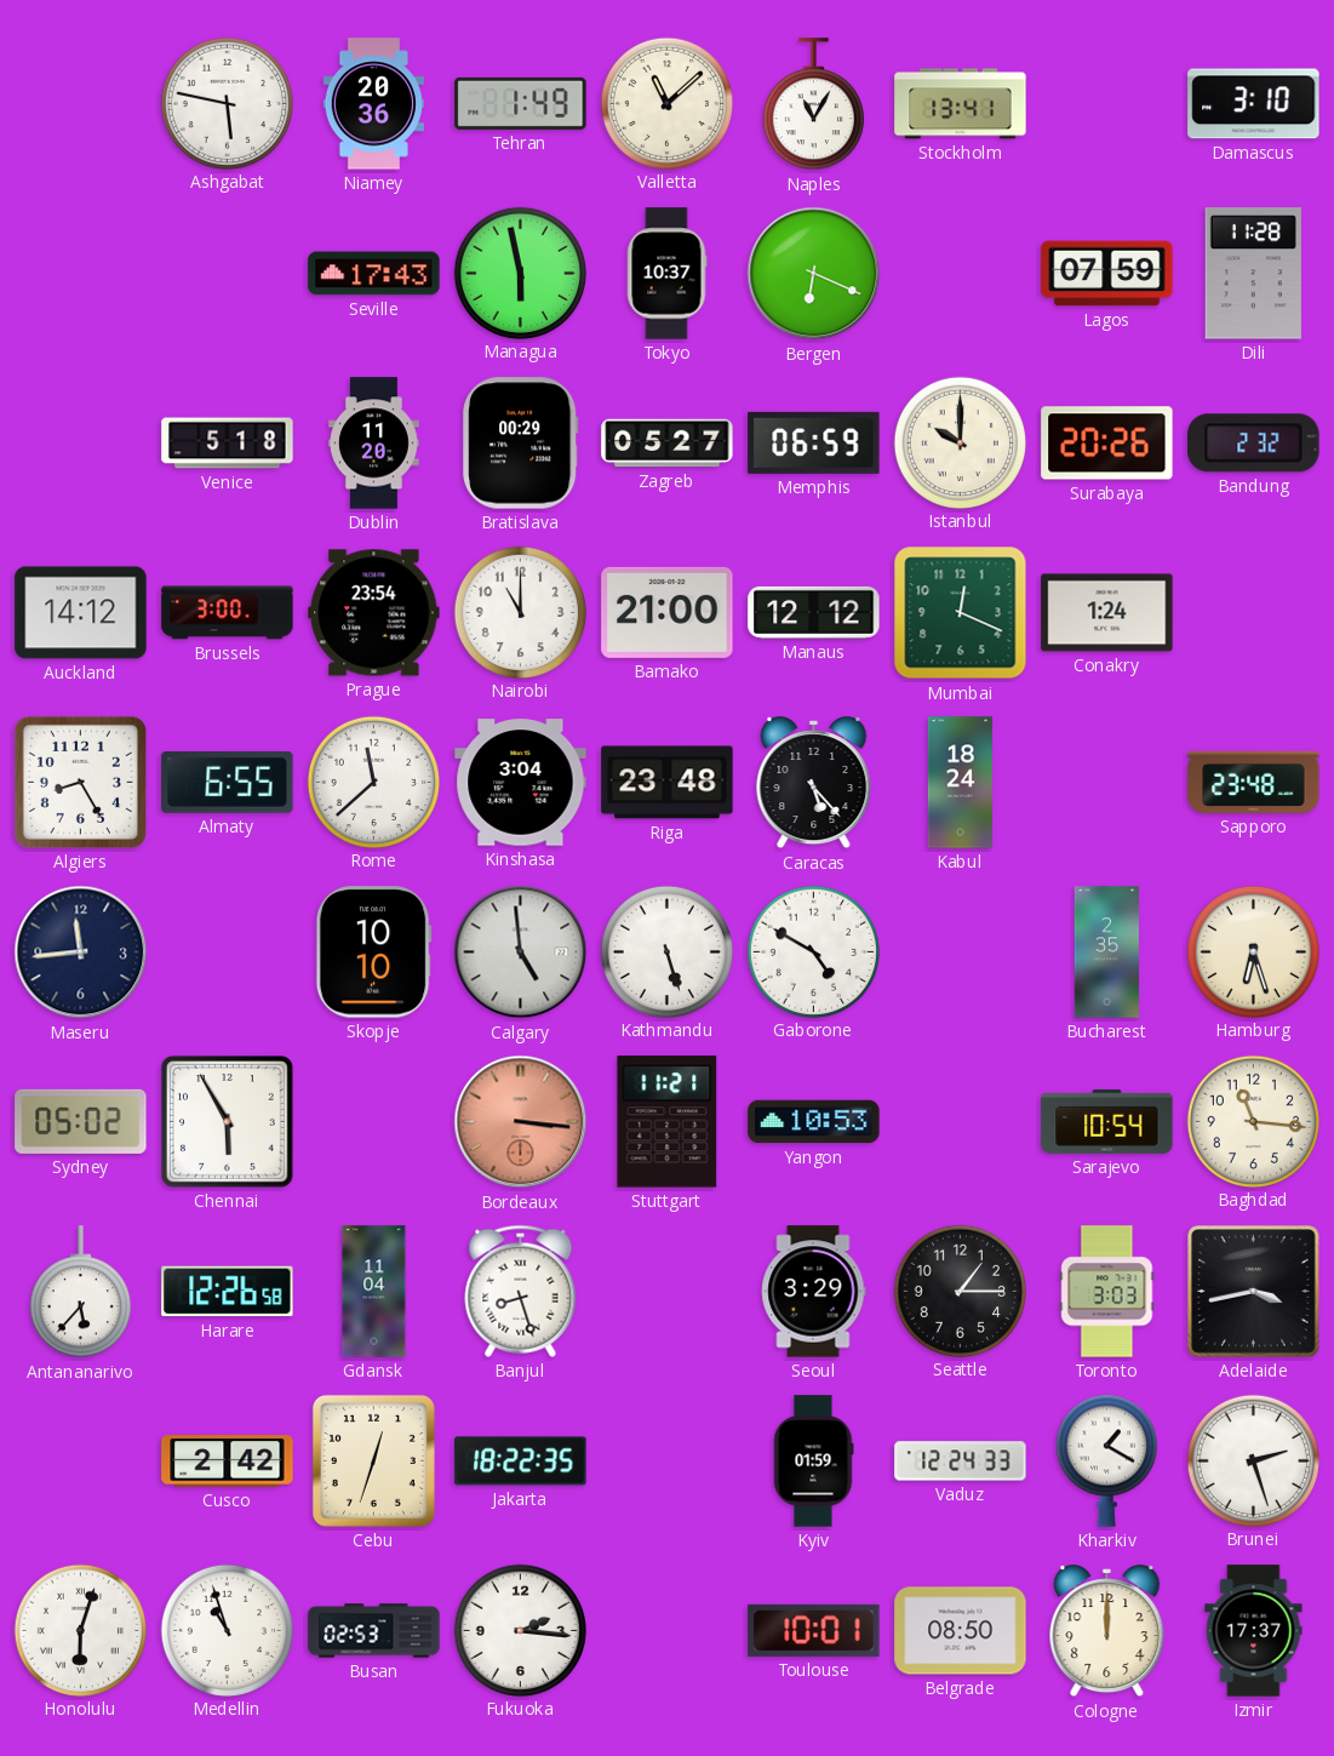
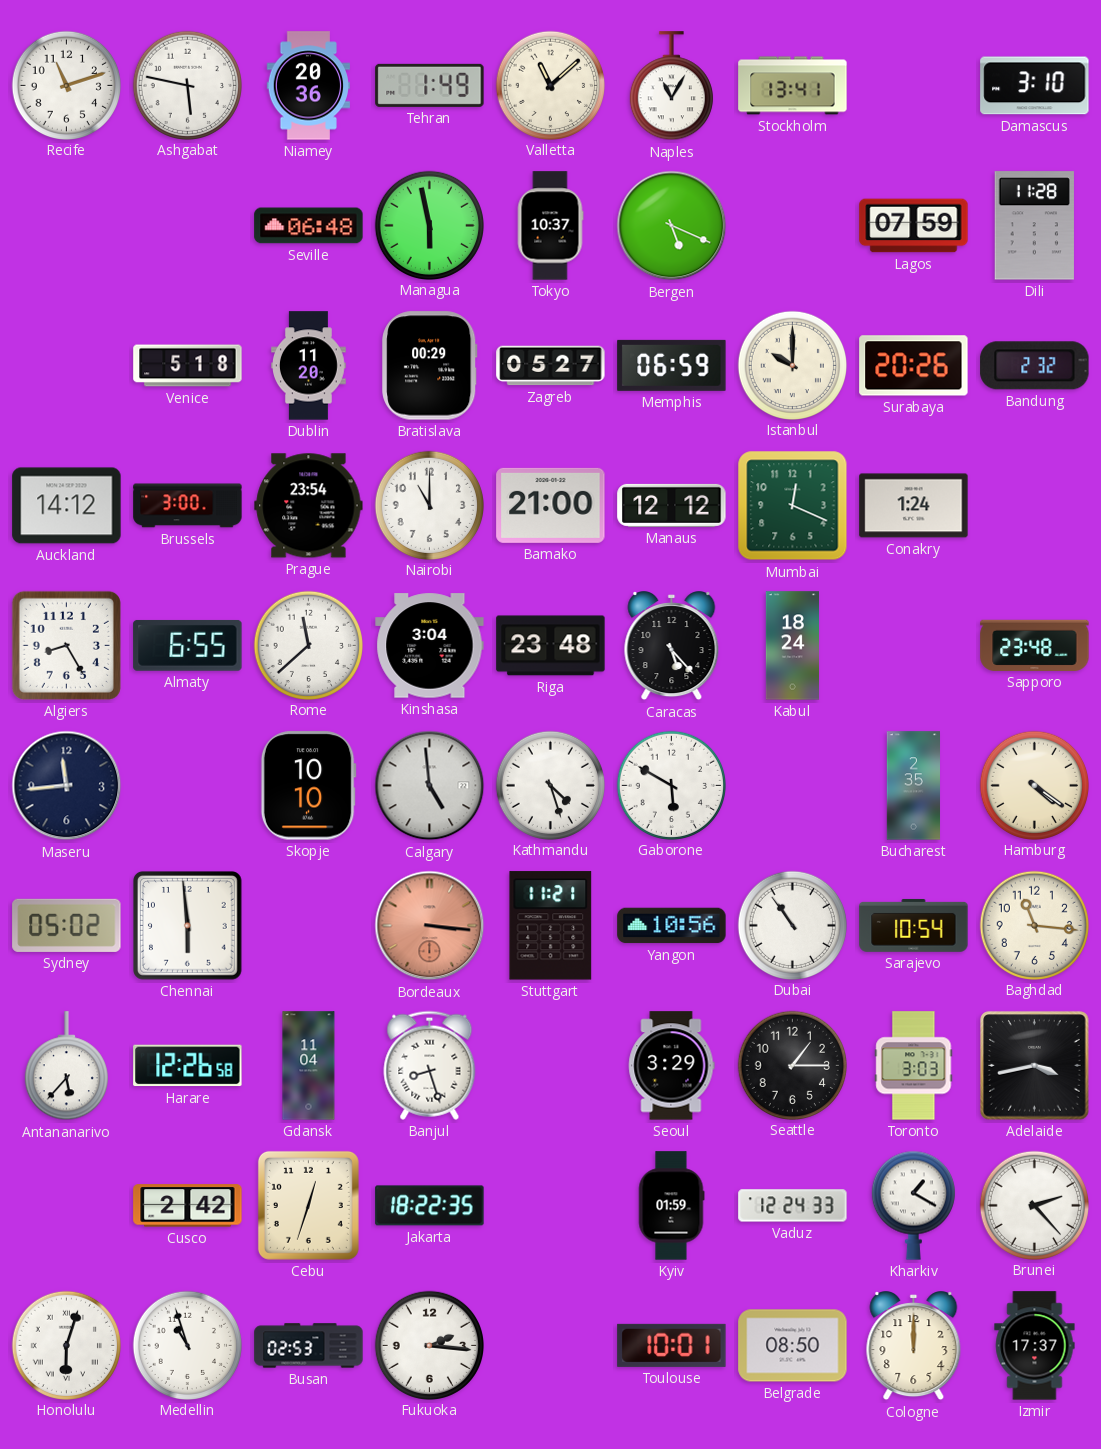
Recife: none -> 11:12
Seville: 17:43 -> 06:48
Bergen: 6:19 -> 5:19
Kathmandu: 5:27 -> 4:27
Gaborone: 4:50 -> 5:50
Hamburg: 6:27 -> 4:21
Chennai: 5:55 -> 5:59
Yangon: 10:53 -> 10:56
Dubai: none -> 10:54
Brunei: 2:27 -> 2:23
